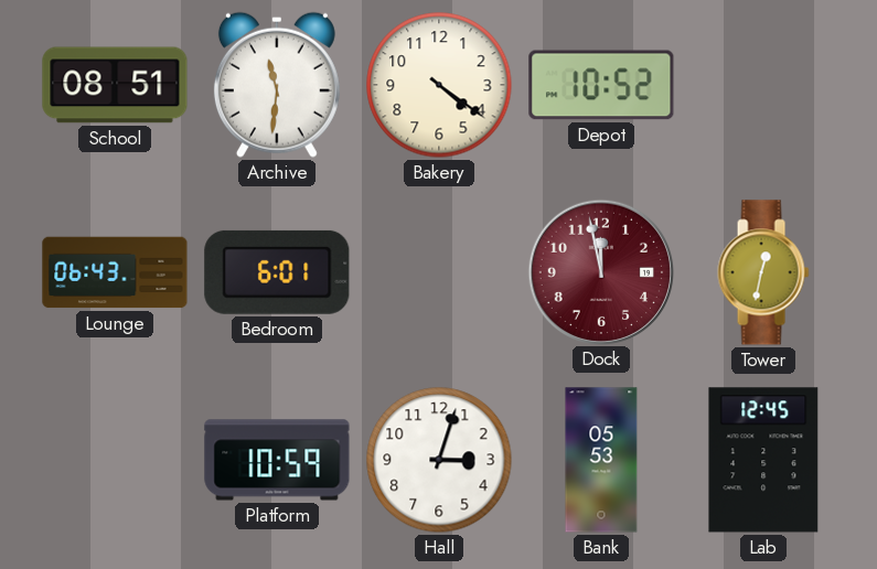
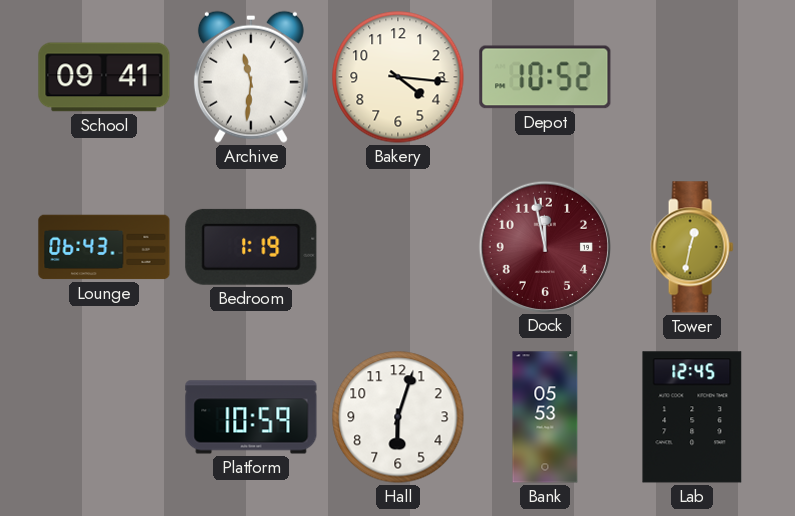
School: 08:51 -> 09:41
Bakery: 4:21 -> 4:16
Bedroom: 6:01 -> 1:19
Hall: 3:03 -> 6:03
